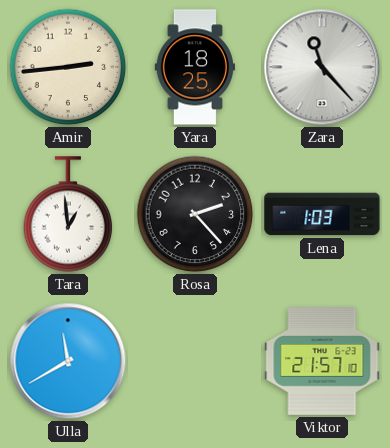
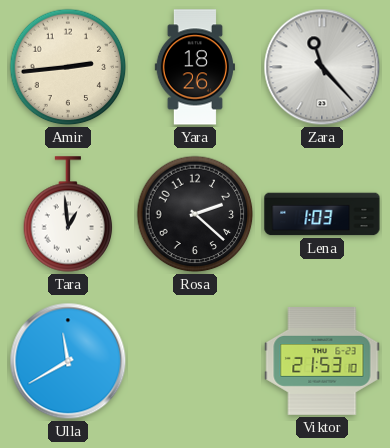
Yara: 18:25 -> 18:26
Rosa: 2:23 -> 2:22
Viktor: 21:57 -> 21:53
